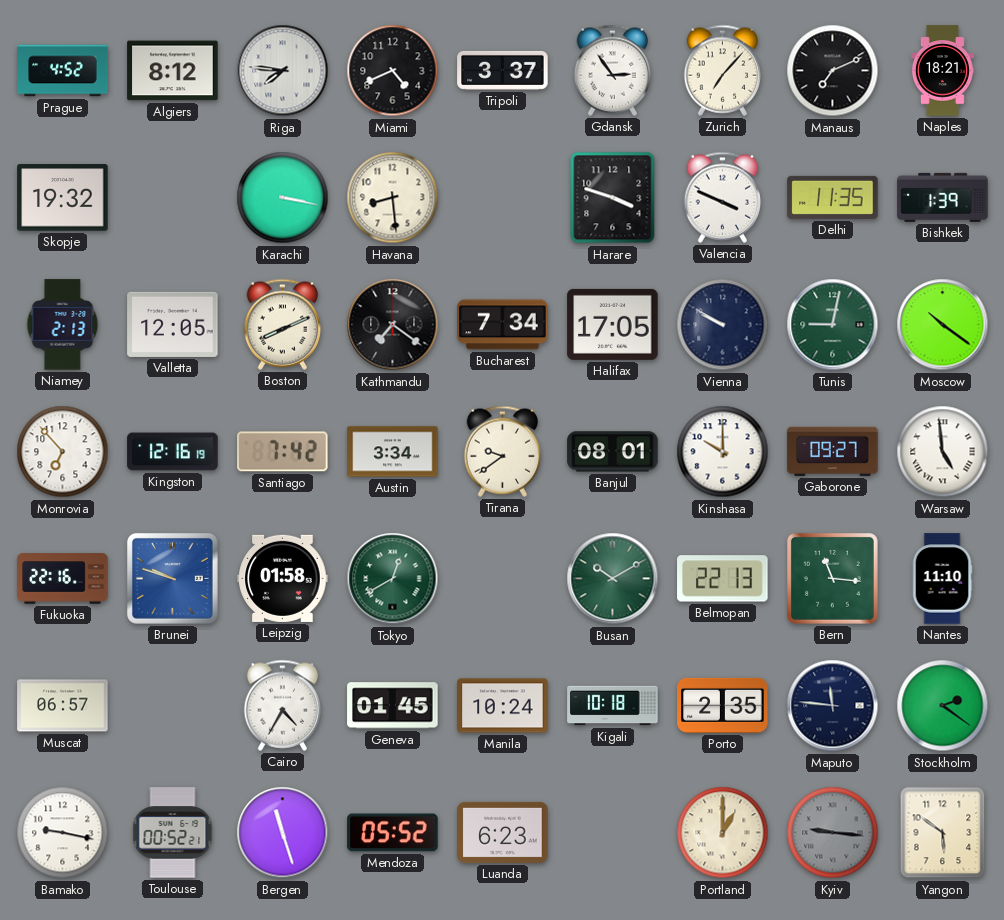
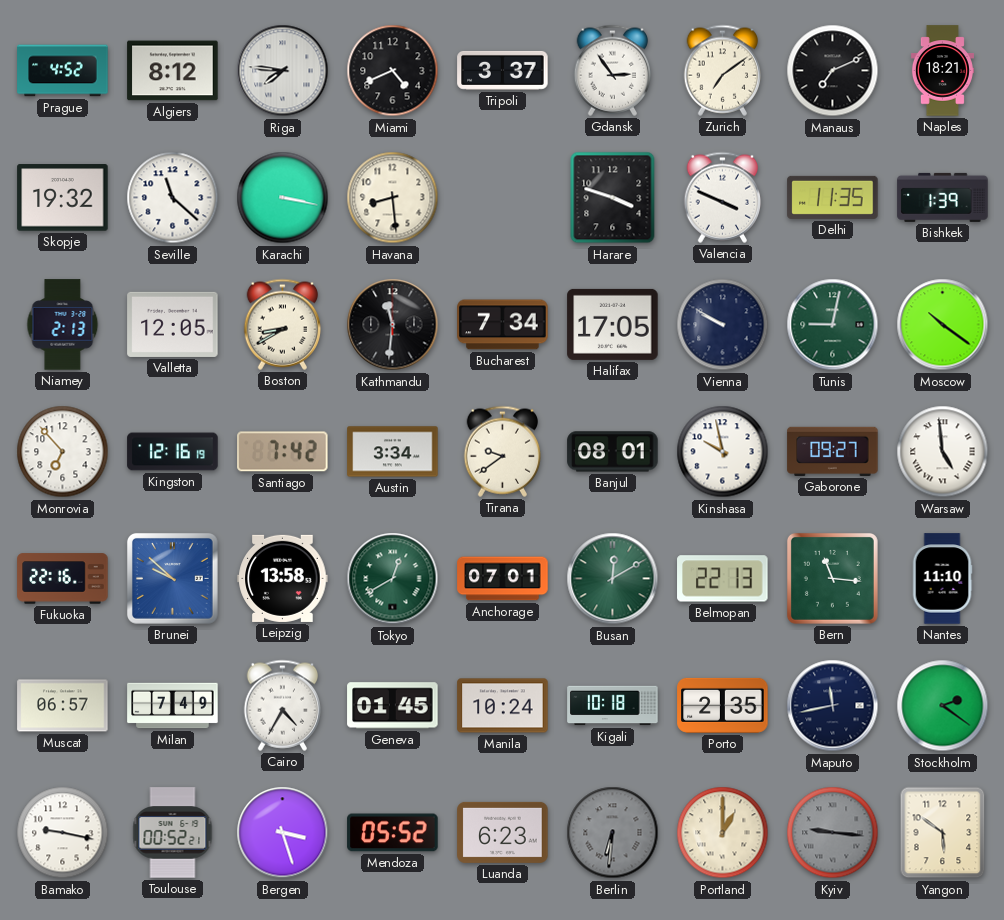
Zurich: 7:07 -> 7:09
Seville: none -> 11:22
Boston: 8:11 -> 8:40
Kathmandu: 7:21 -> 11:31
Kinshasa: 10:00 -> 9:58
Brunei: 9:48 -> 9:52
Leipzig: 01:58 -> 13:58
Anchorage: none -> 07:01
Busan: 10:10 -> 12:10
Milan: none -> 7:49
Maputo: 11:46 -> 11:43
Bergen: 11:27 -> 3:27
Berlin: none -> 6:31
